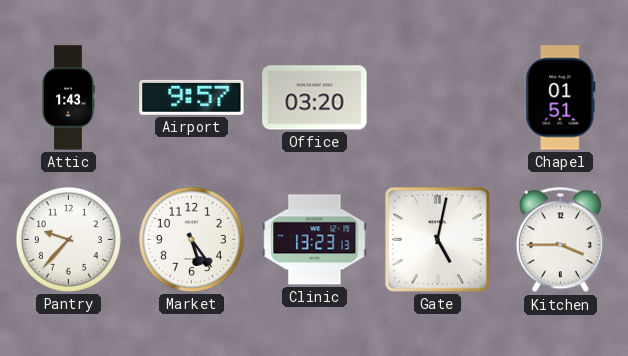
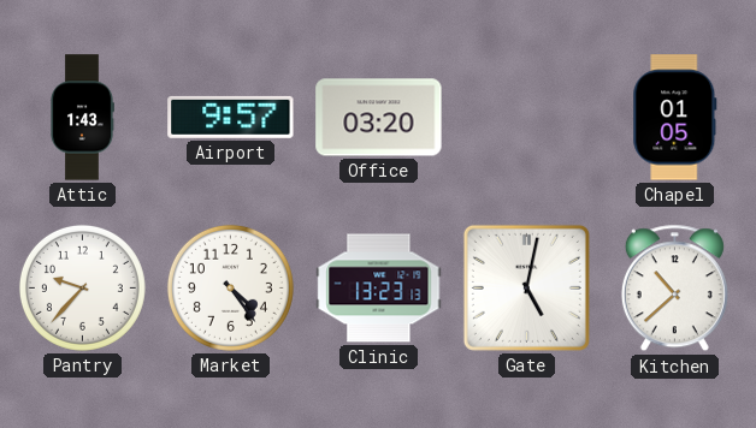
Chapel: 01:51 -> 01:05
Market: 5:24 -> 4:24
Kitchen: 3:45 -> 10:38
